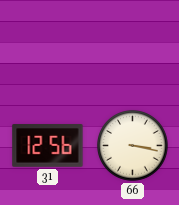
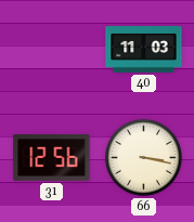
40: none -> 11:03
